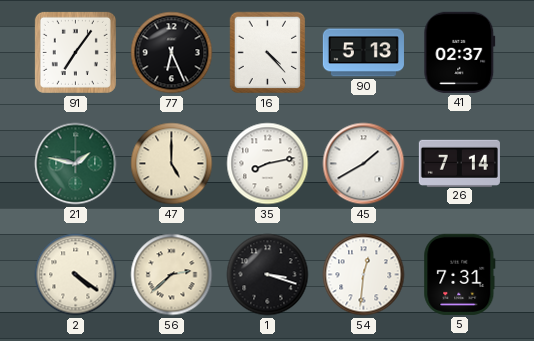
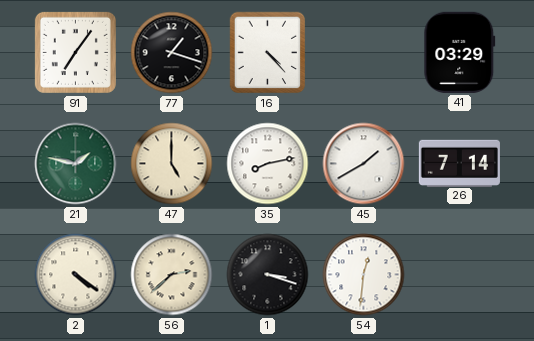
77: 6:26 -> 1:18
90: 5:13 -> none
41: 02:37 -> 03:29
5: 7:31 -> none
